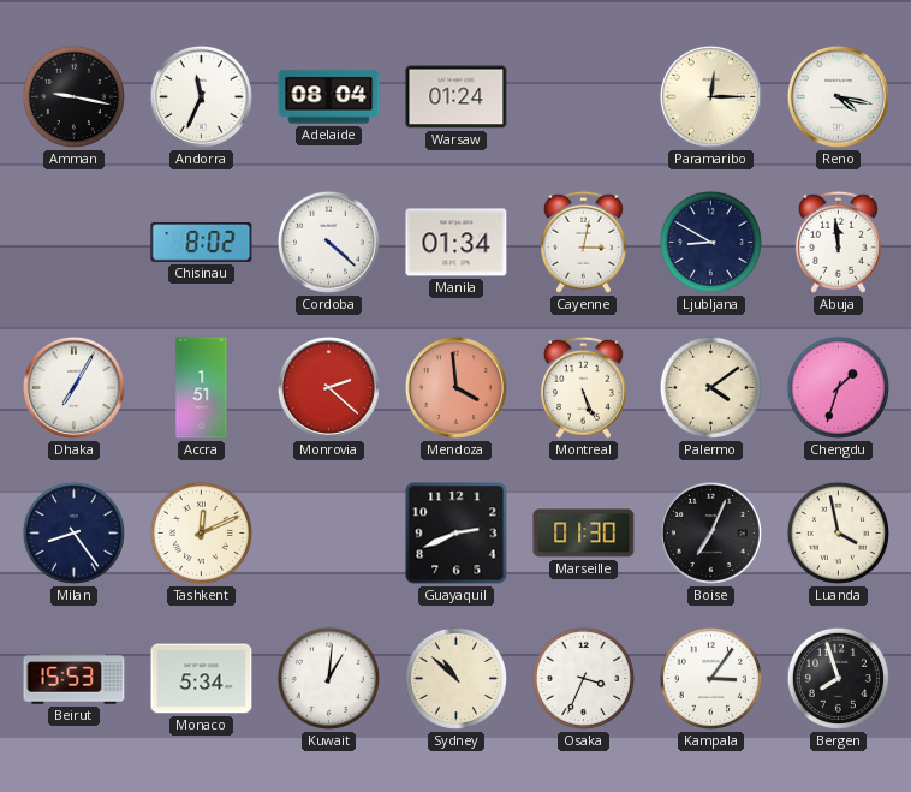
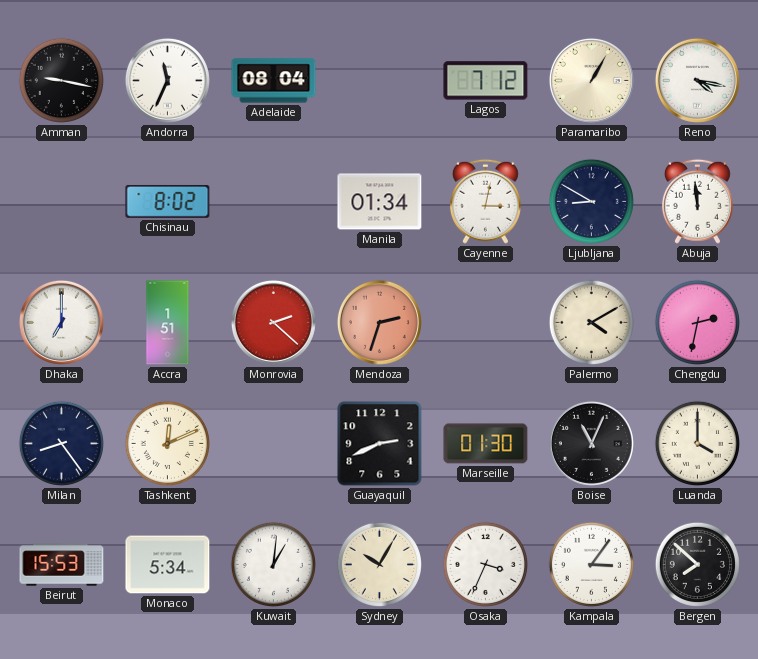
Warsaw: 01:24 -> none
Lagos: none -> 7:12
Paramaribo: 12:15 -> 1:05
Cordoba: 4:22 -> none
Dhaka: 7:05 -> 7:00
Mendoza: 3:59 -> 2:33
Montreal: 5:26 -> none
Palermo: 4:09 -> 4:10
Chengdu: 1:33 -> 2:32
Boise: 7:04 -> 11:04
Luanda: 3:58 -> 4:00
Sydney: 10:52 -> 10:05
Bergen: 7:57 -> 7:52
